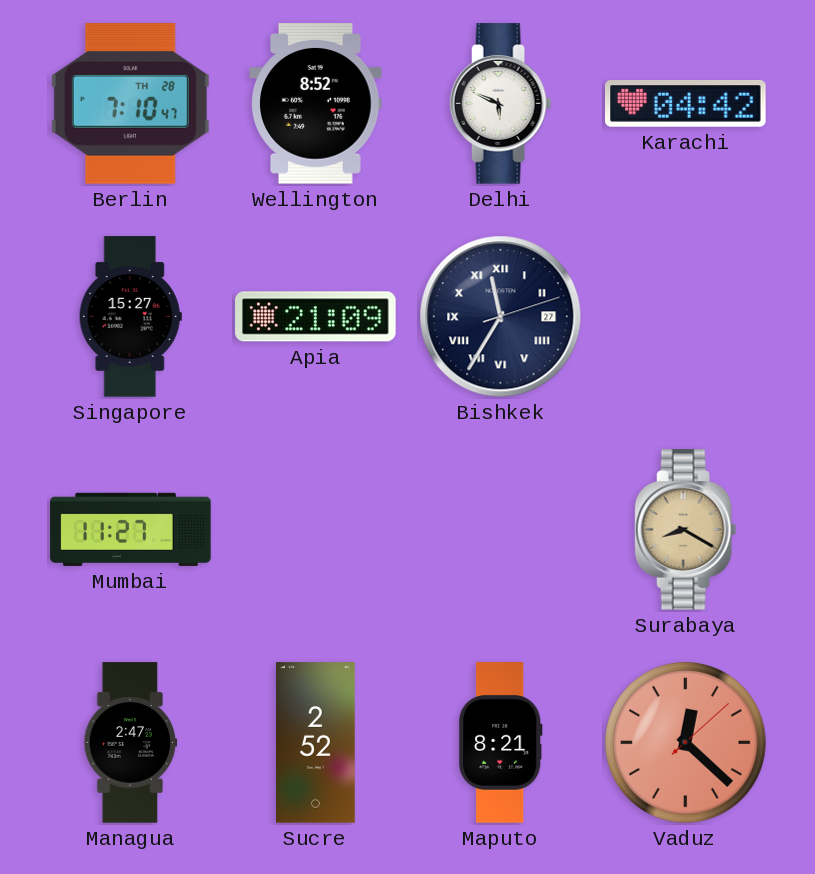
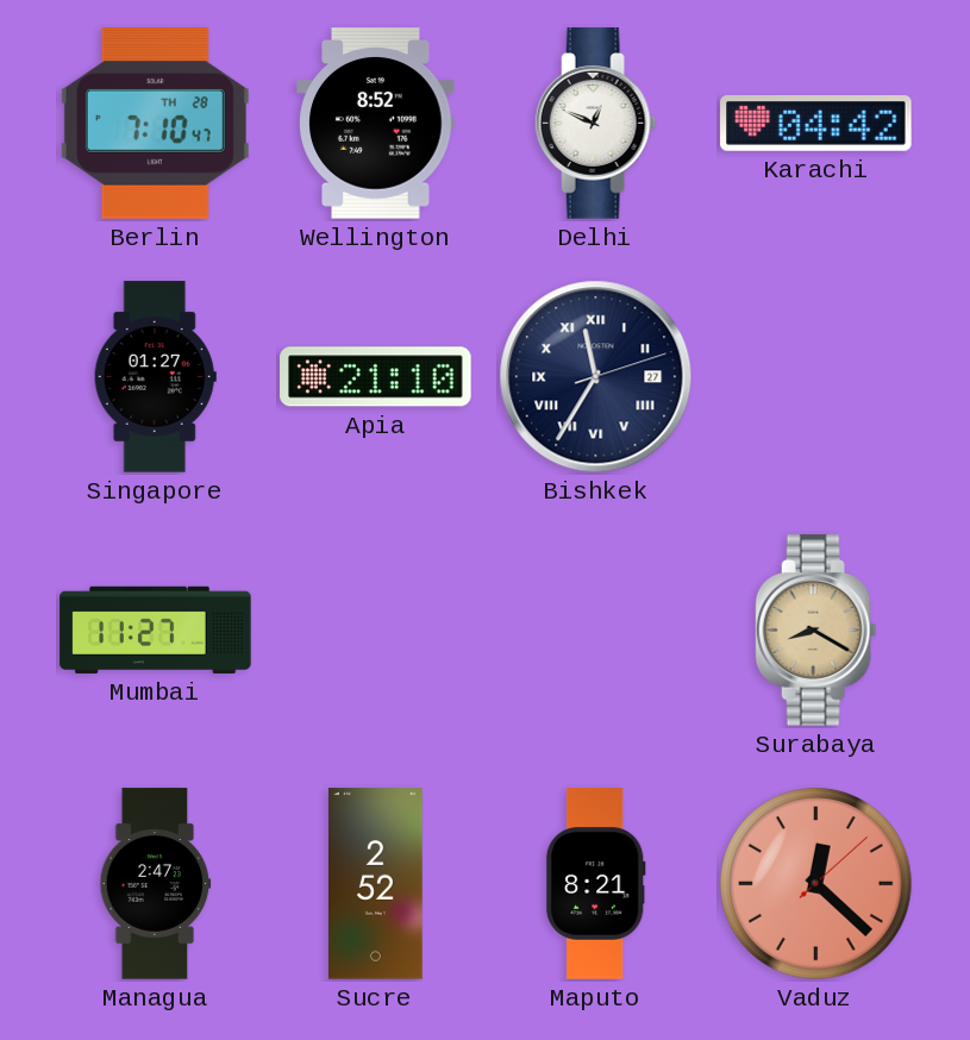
Delhi: 5:49 -> 12:49
Singapore: 15:27 -> 01:27
Apia: 21:09 -> 21:10
